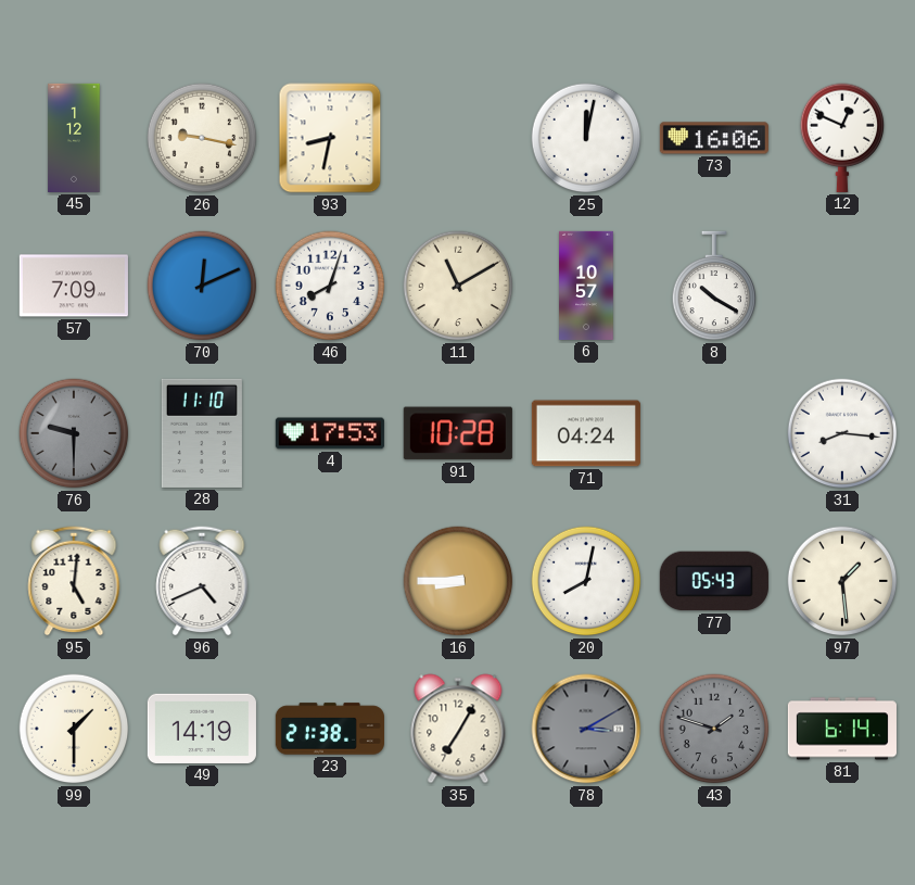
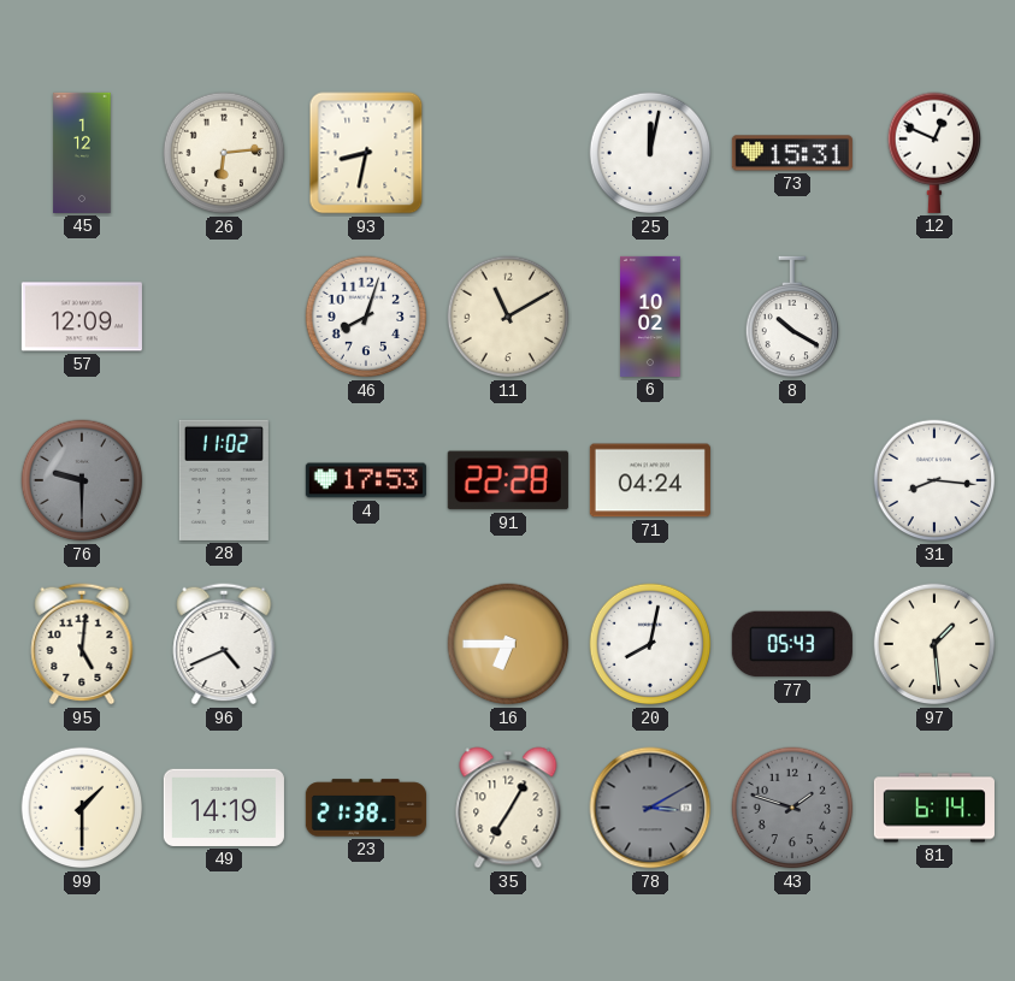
26: 9:17 -> 6:14
73: 16:06 -> 15:31
57: 7:09 -> 12:09
70: 12:11 -> none
6: 10:57 -> 10:02
28: 11:10 -> 11:02
91: 10:28 -> 22:28
16: 8:45 -> 6:45
